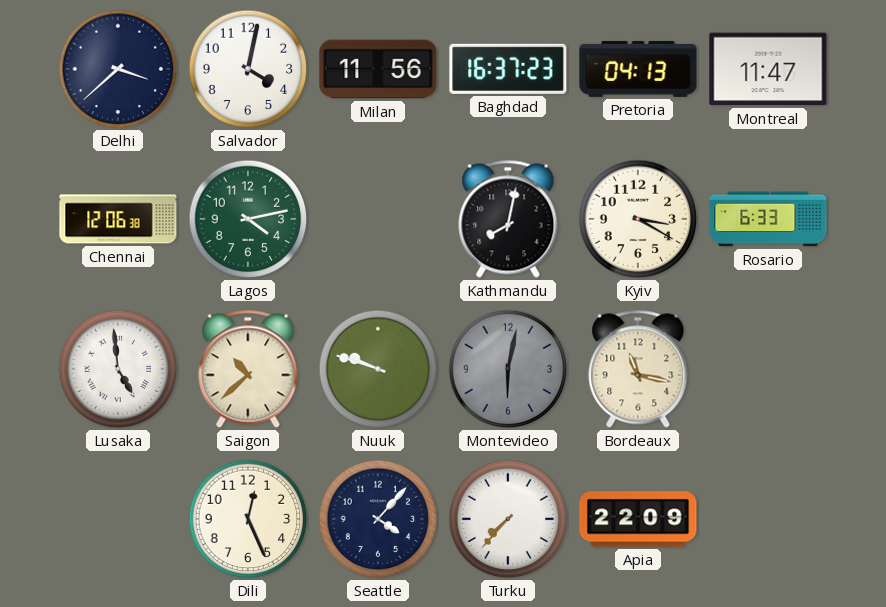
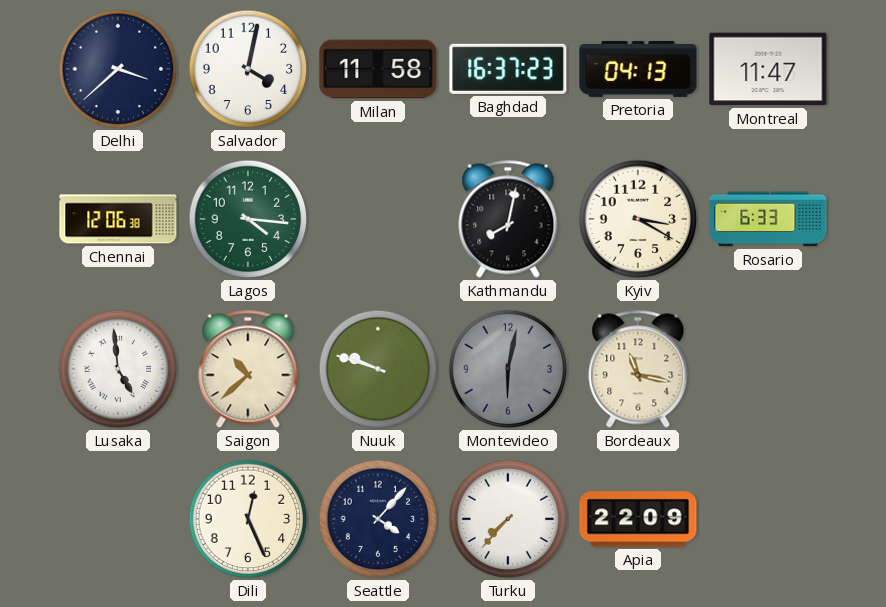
Milan: 11:56 -> 11:58
Lagos: 4:13 -> 4:16
